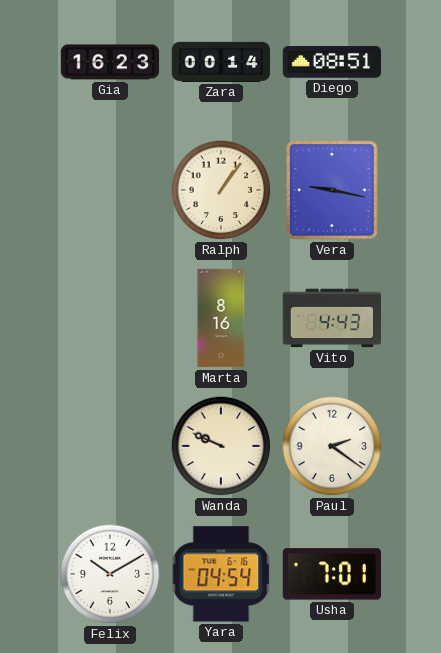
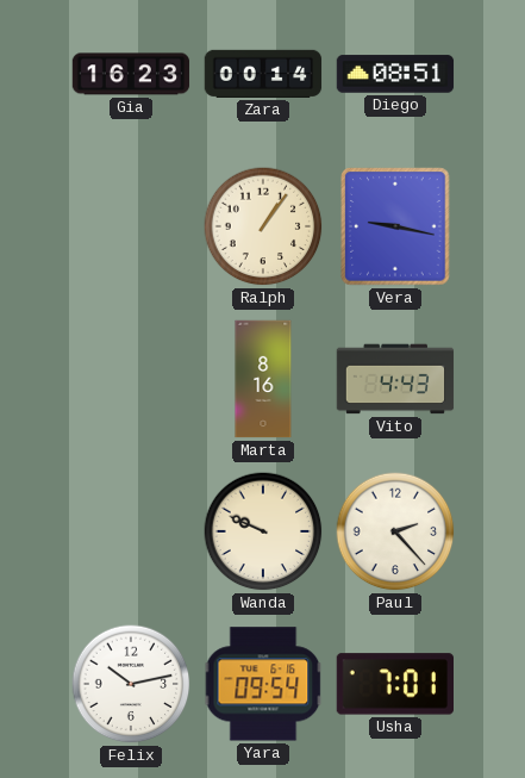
Paul: 2:21 -> 2:23
Felix: 10:10 -> 10:13
Yara: 04:54 -> 09:54
